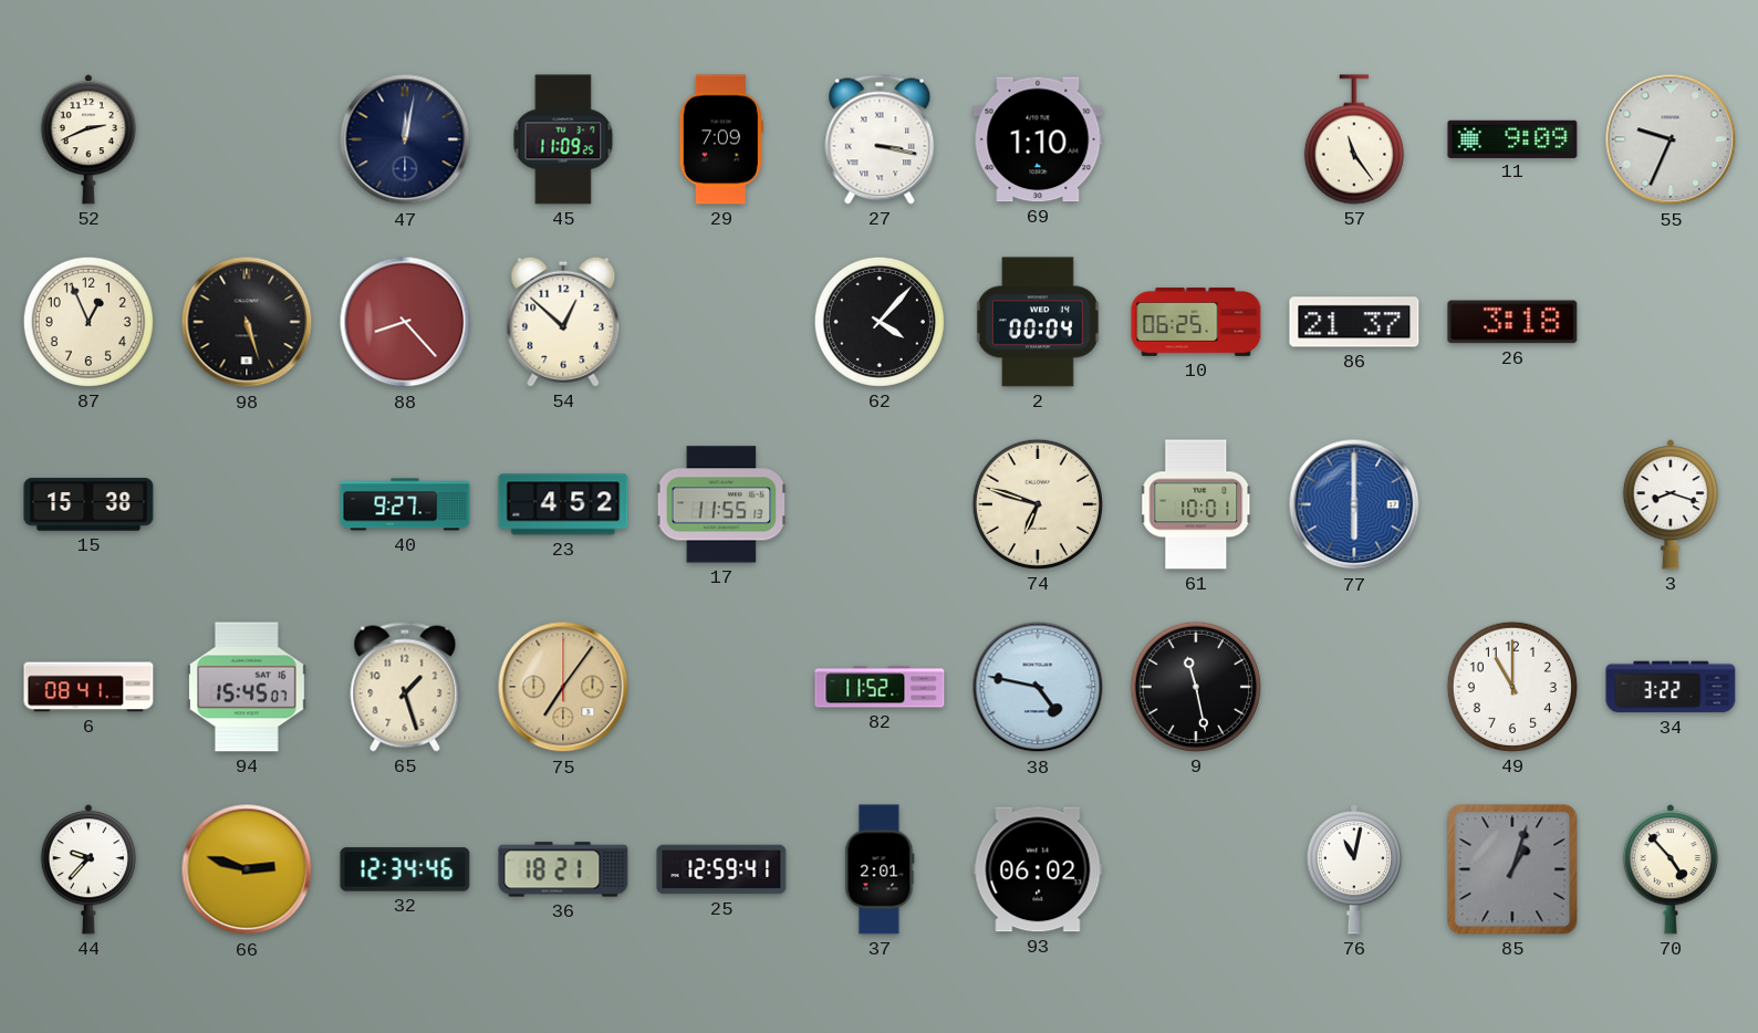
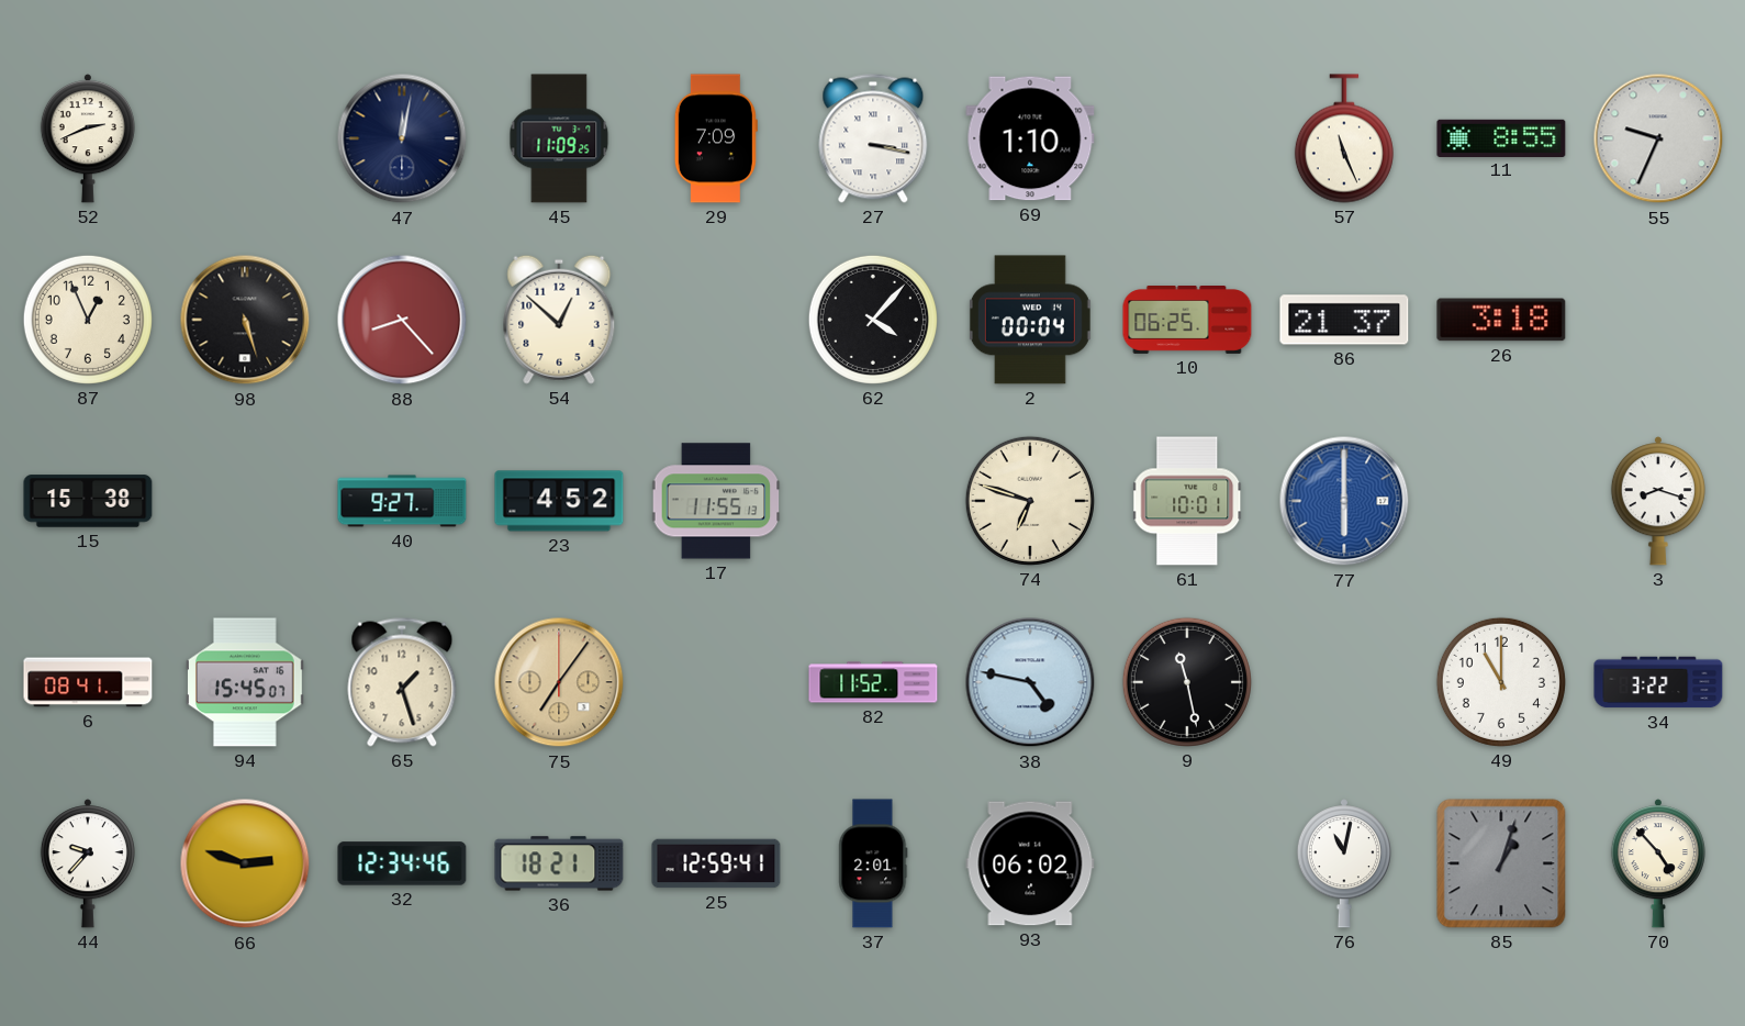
57: 11:24 -> 11:26
11: 9:09 -> 8:55
